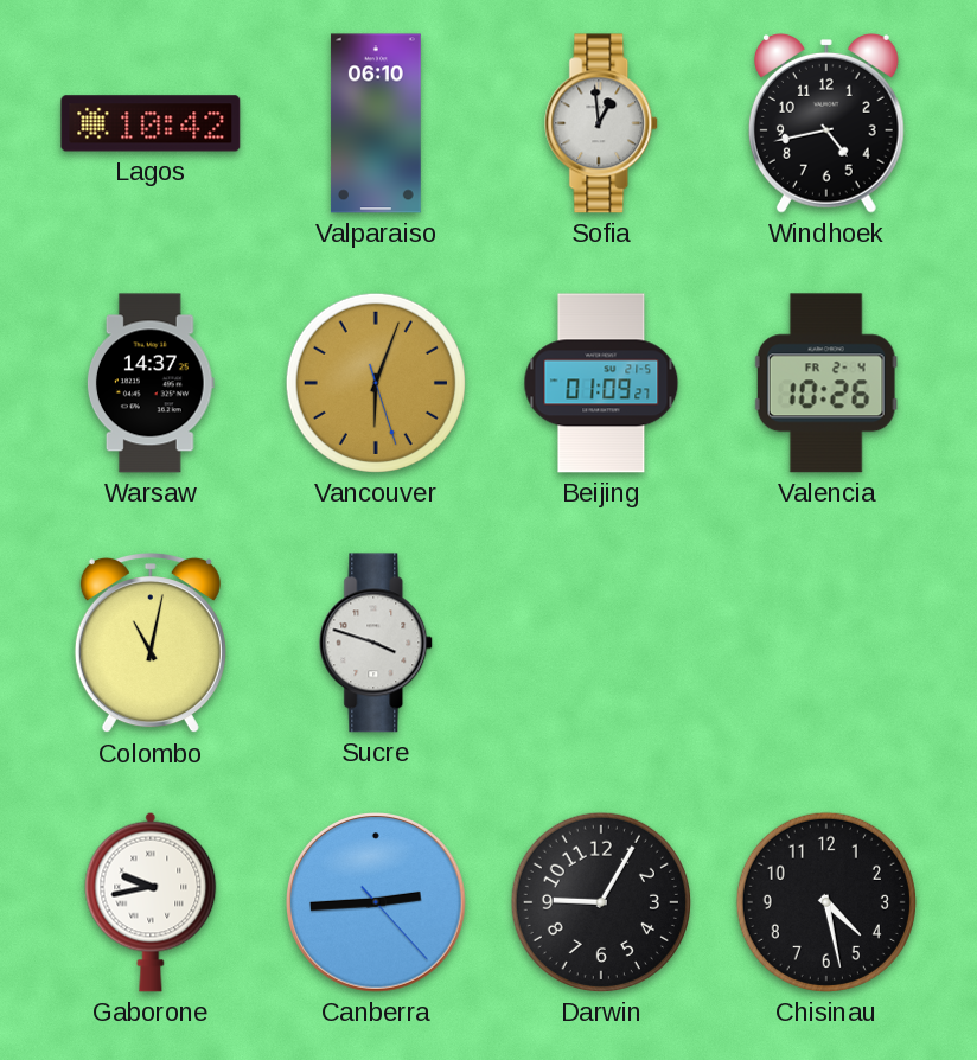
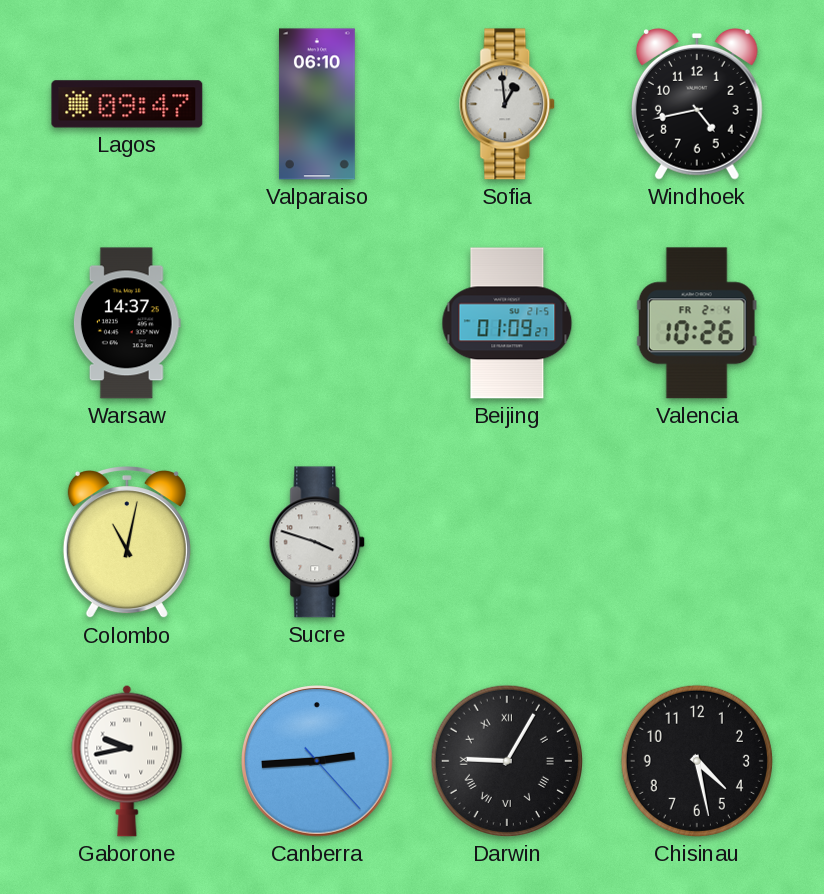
Lagos: 10:42 -> 09:47
Vancouver: 6:03 -> none
Darwin numerals: Arabic -> Roman
